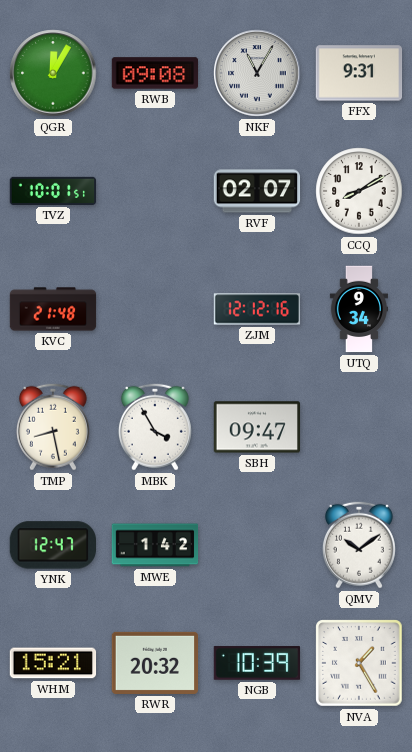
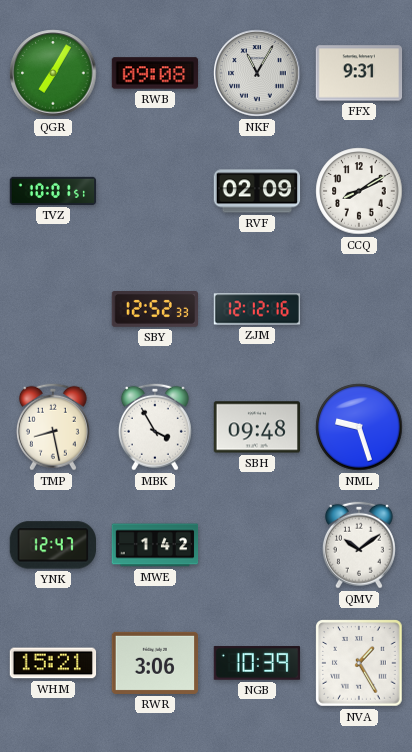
QGR: 12:05 -> 7:05
RVF: 02:07 -> 02:09
KVC: 21:48 -> none
SBY: none -> 12:52
UTQ: 9:34 -> none
SBH: 09:47 -> 09:48
NML: none -> 9:27
RWR: 20:32 -> 3:06
